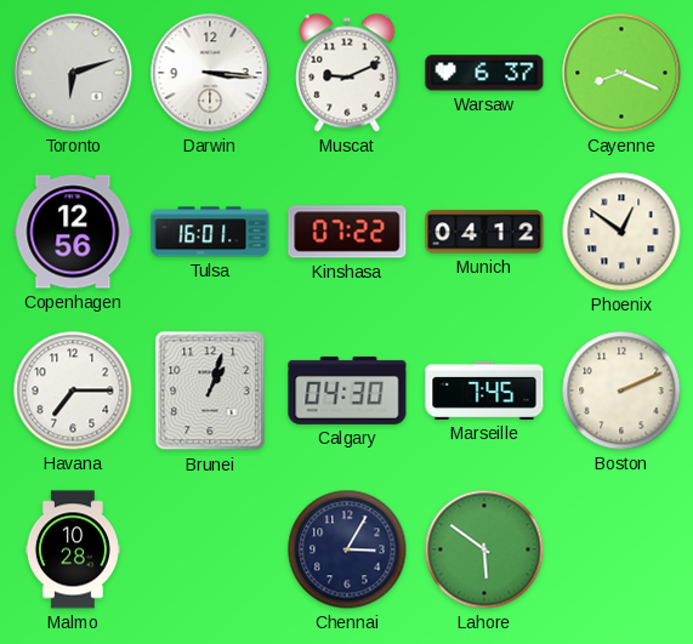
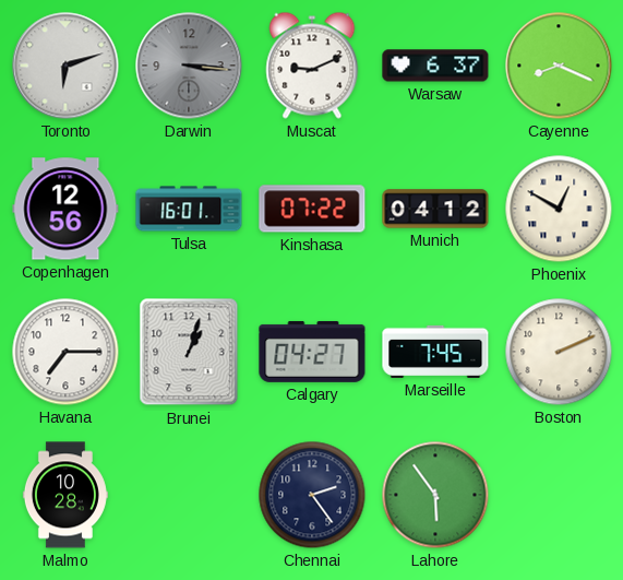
Darwin dial: white -> grey
Phoenix: 12:51 -> 12:50
Calgary: 04:30 -> 04:27
Chennai: 3:05 -> 2:24
Lahore: 5:51 -> 5:54
